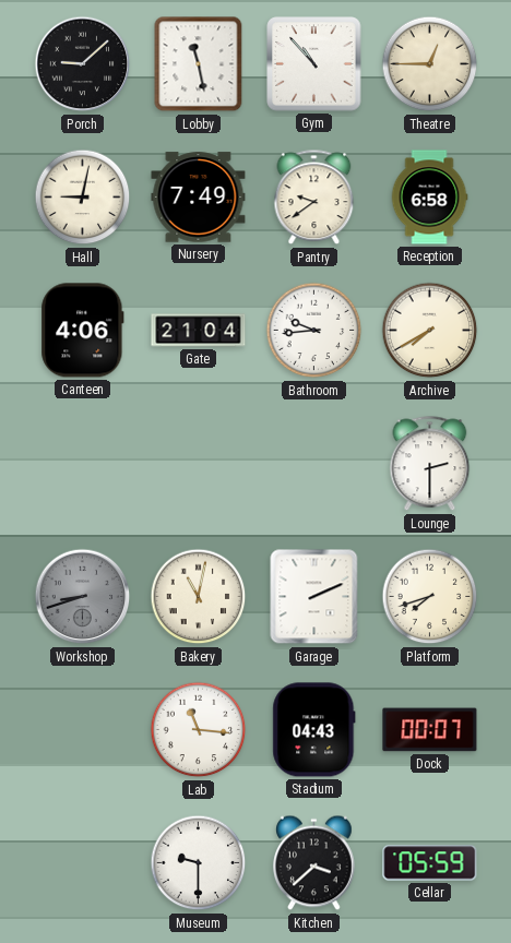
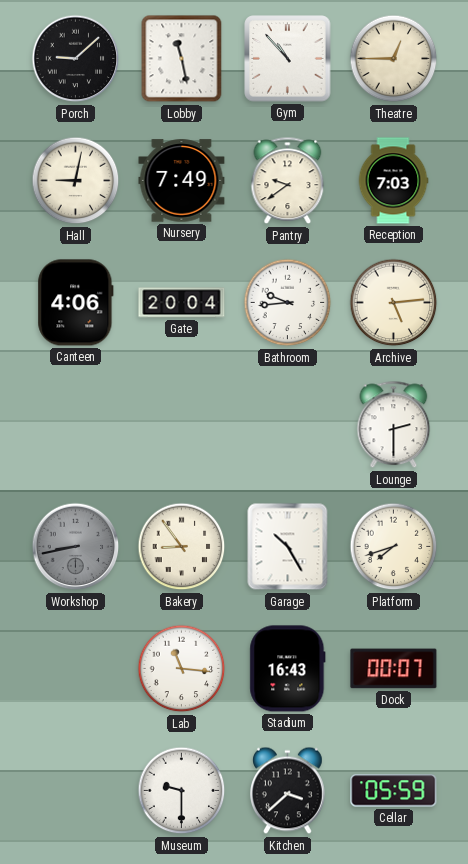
Reception: 6:58 -> 7:03
Gate: 21:04 -> 20:04
Archive: 7:40 -> 5:14
Workshop: 8:42 -> 8:43
Bakery: 11:02 -> 8:54
Garage: 2:11 -> 10:25
Stadium: 04:43 -> 16:43
